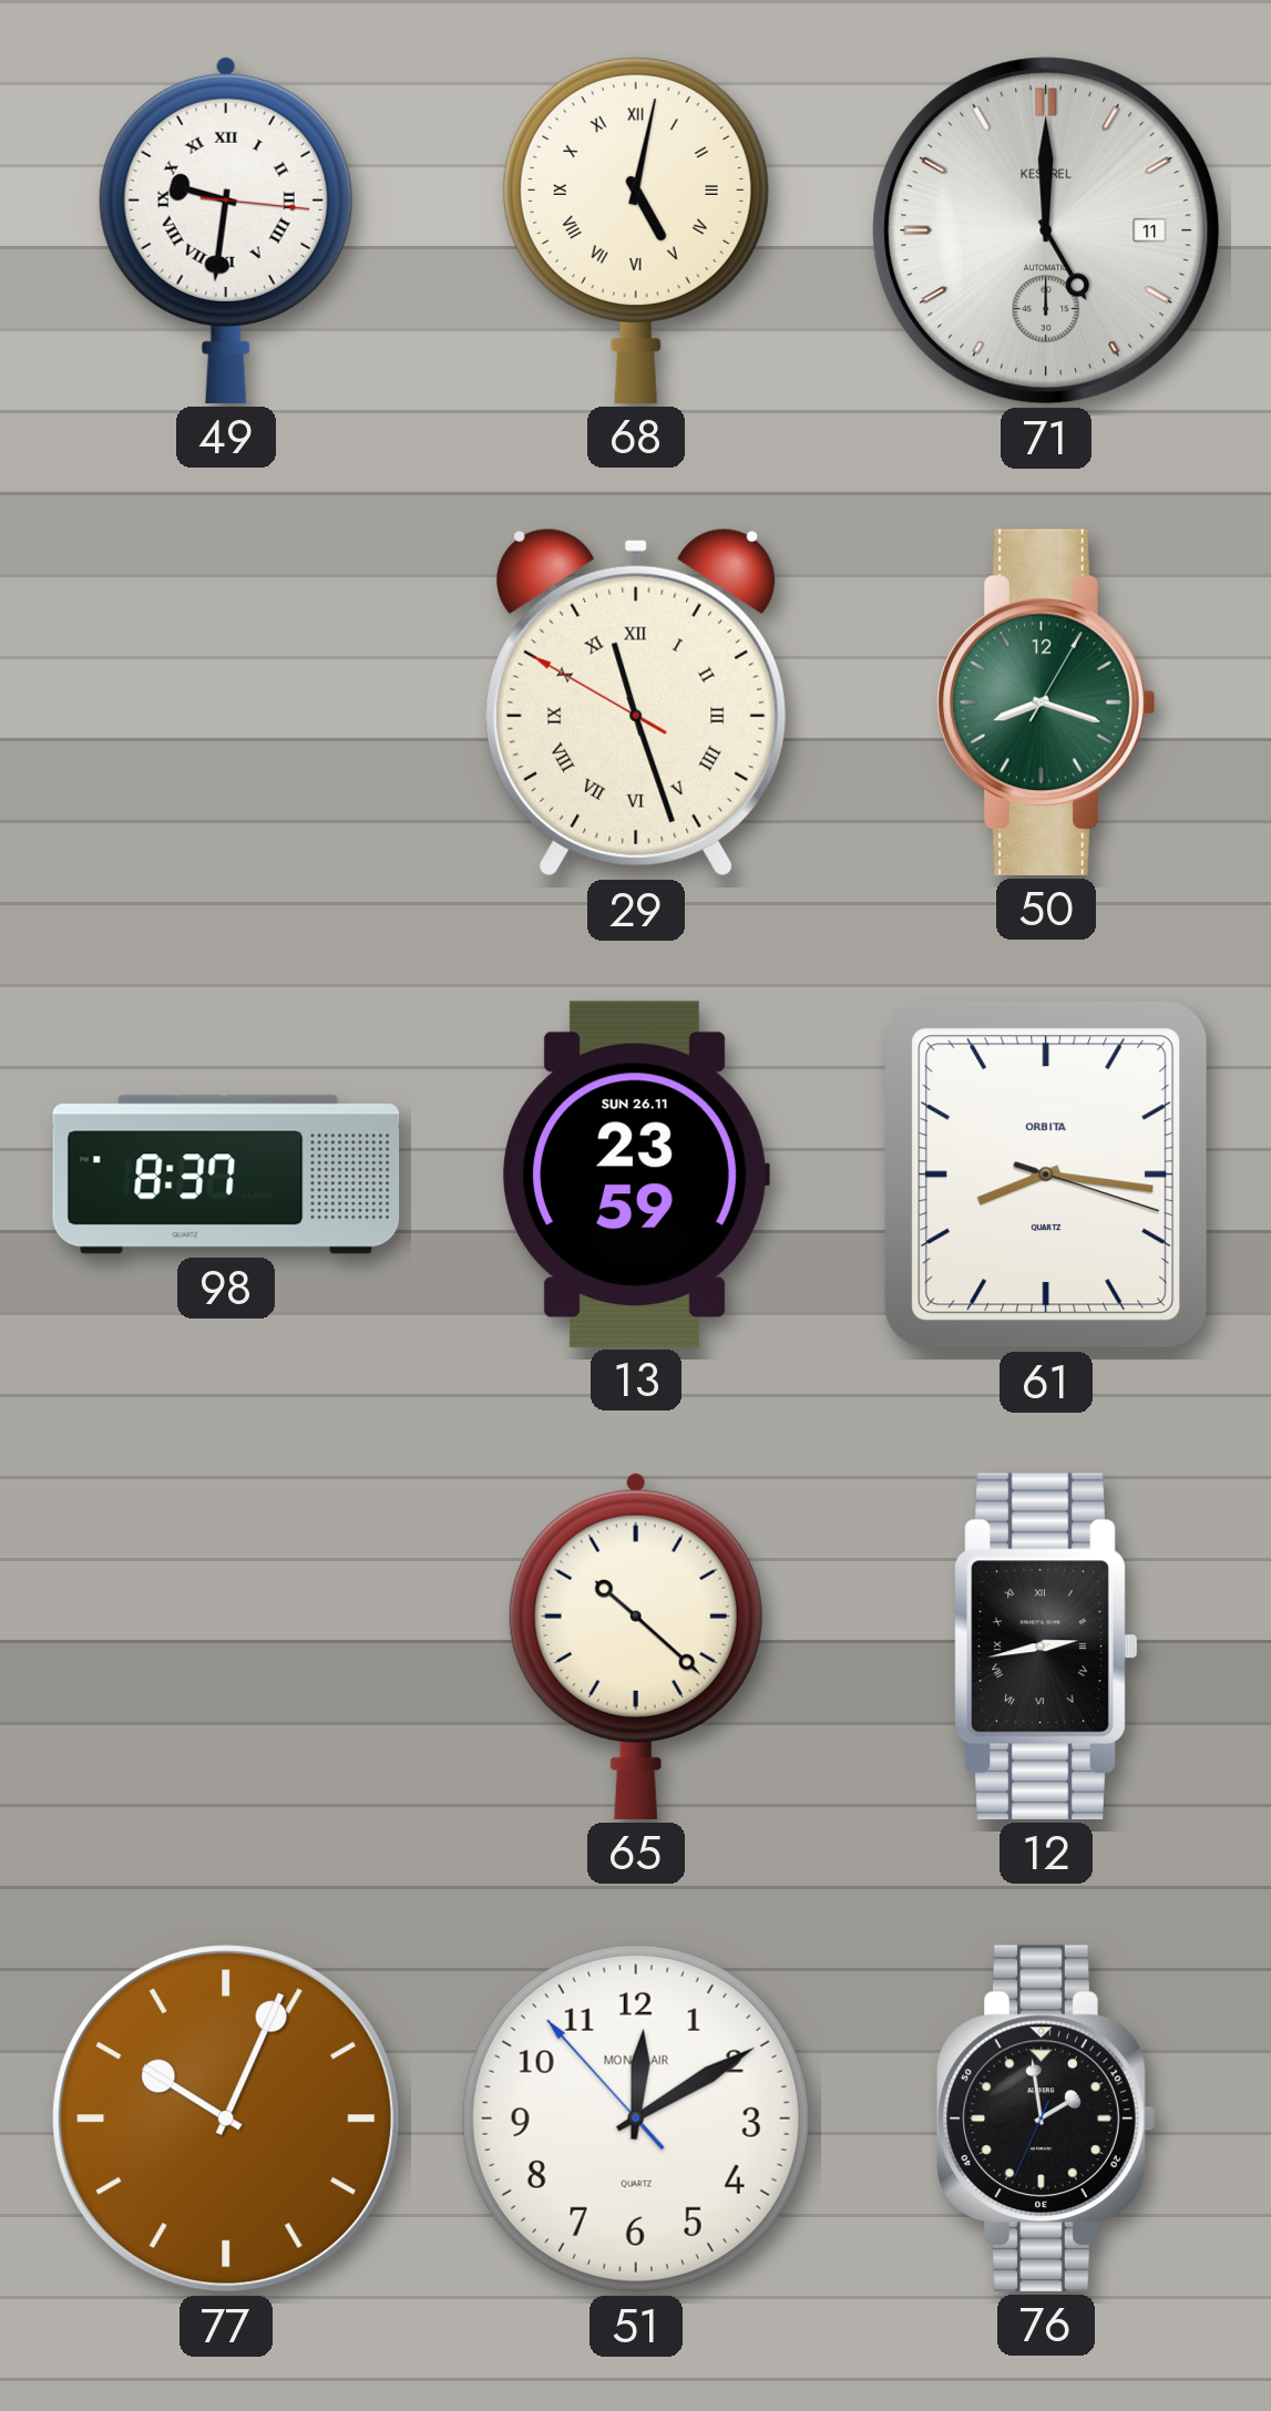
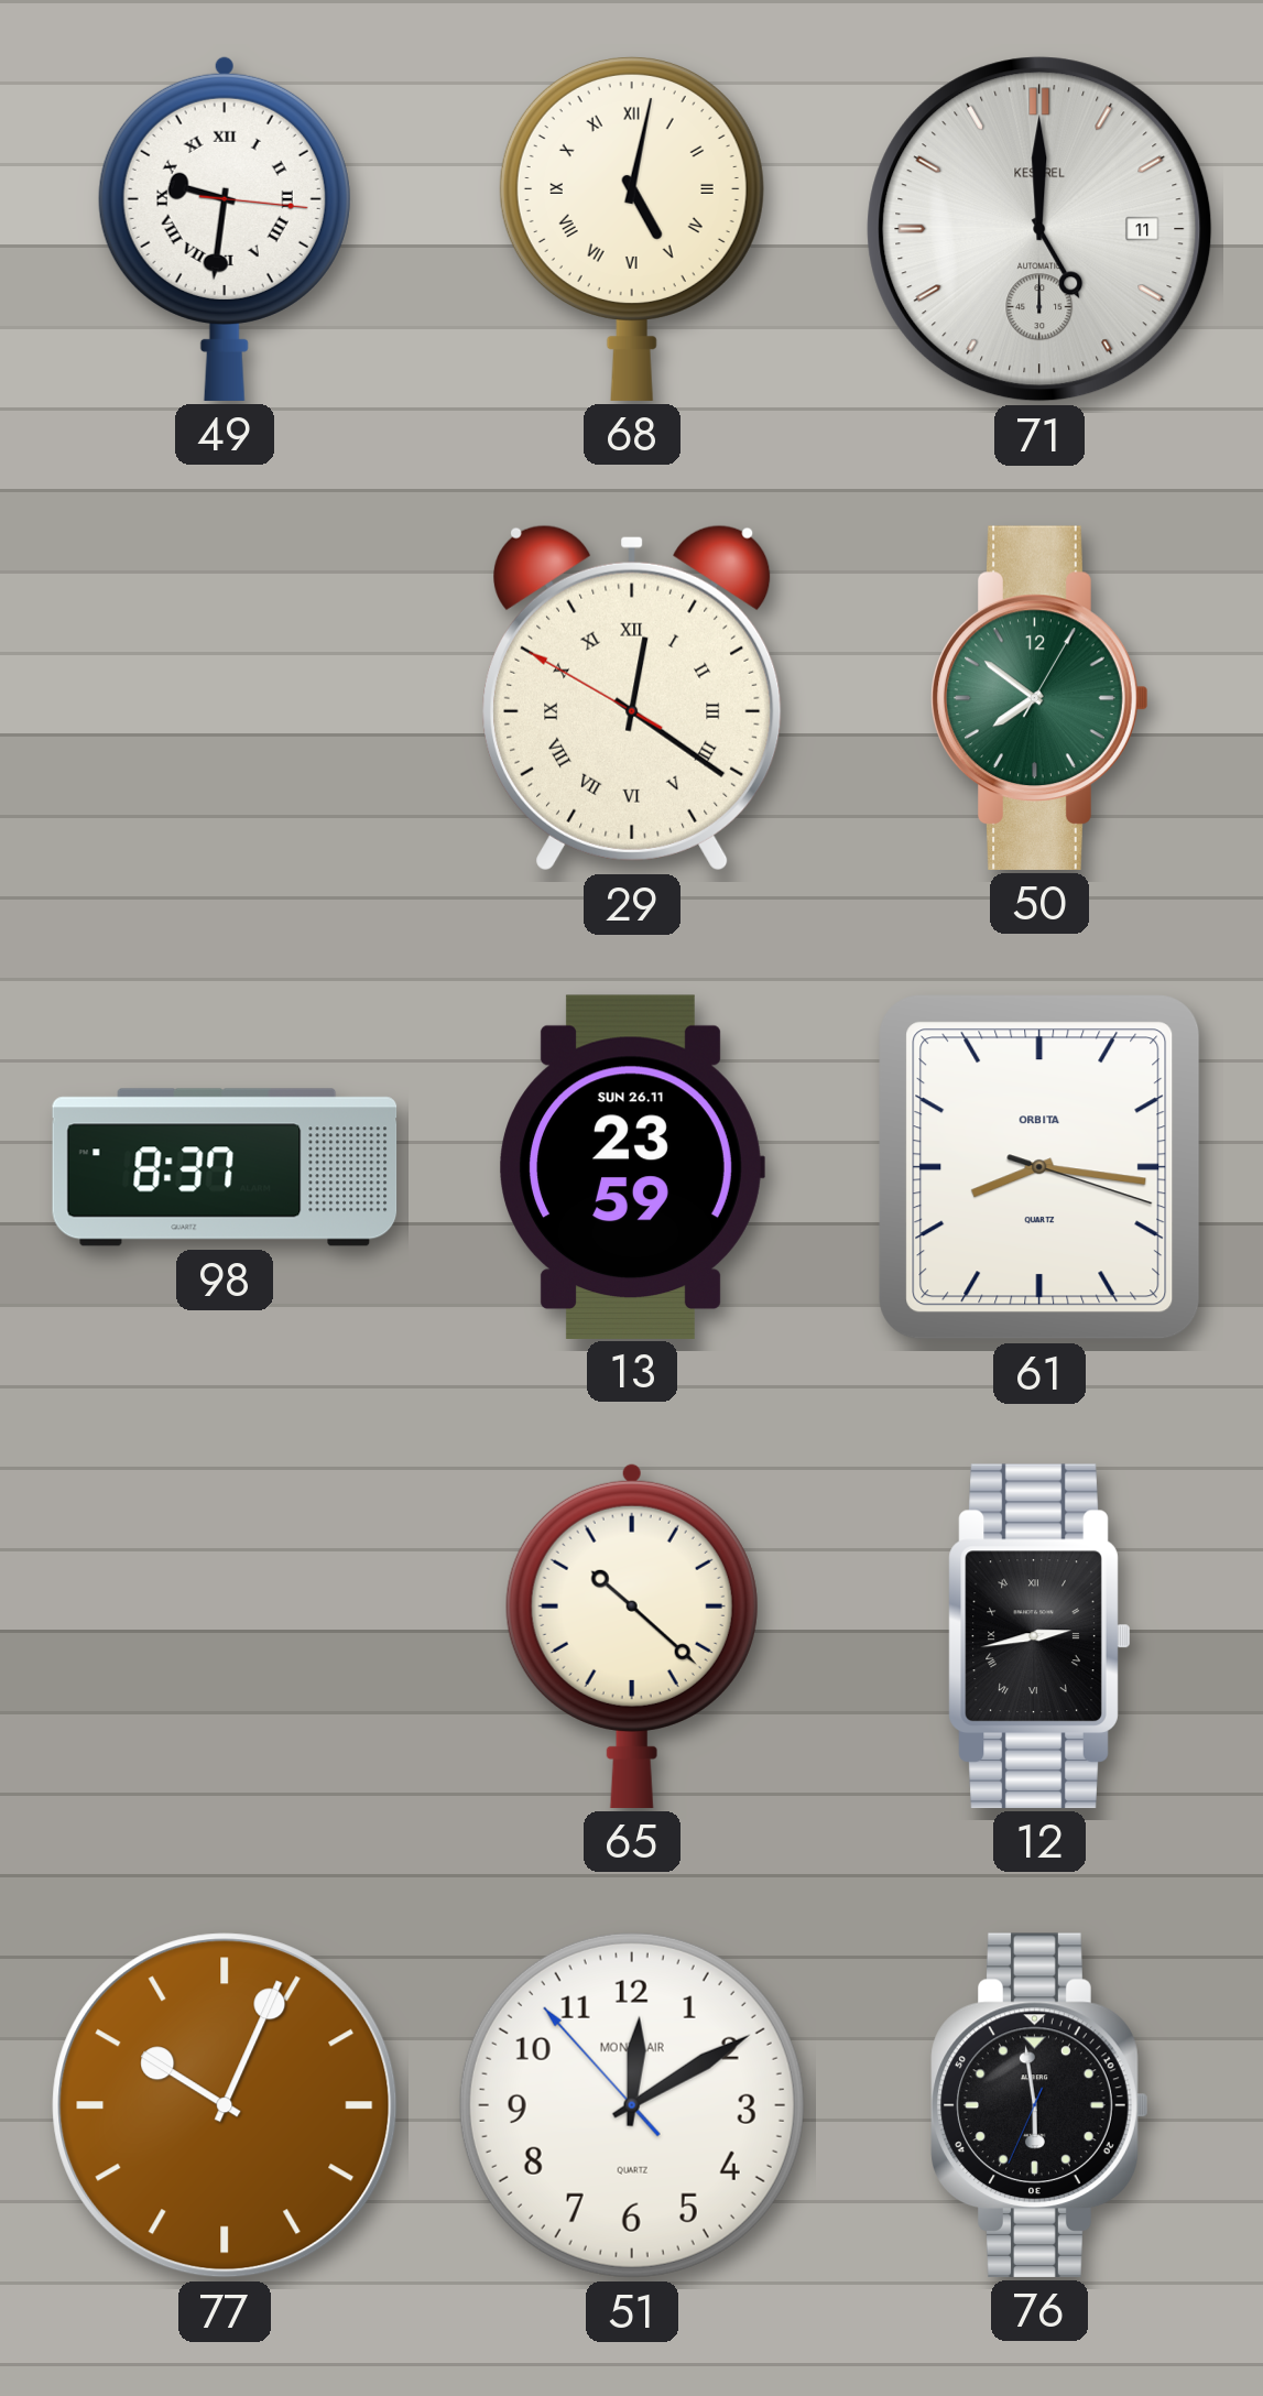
29: 11:26 -> 12:20
50: 8:18 -> 7:51
76: 1:58 -> 5:58
